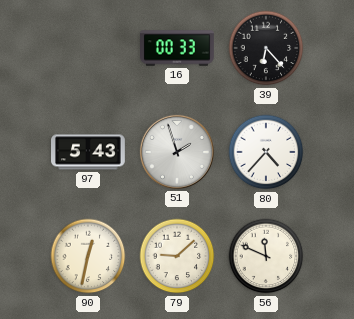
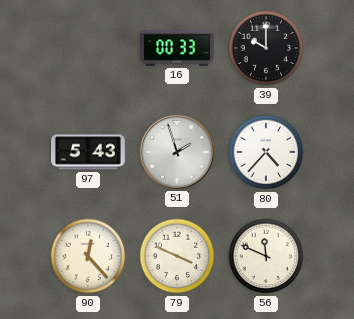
39: 6:23 -> 10:00
90: 12:32 -> 12:23
79: 9:08 -> 3:49
